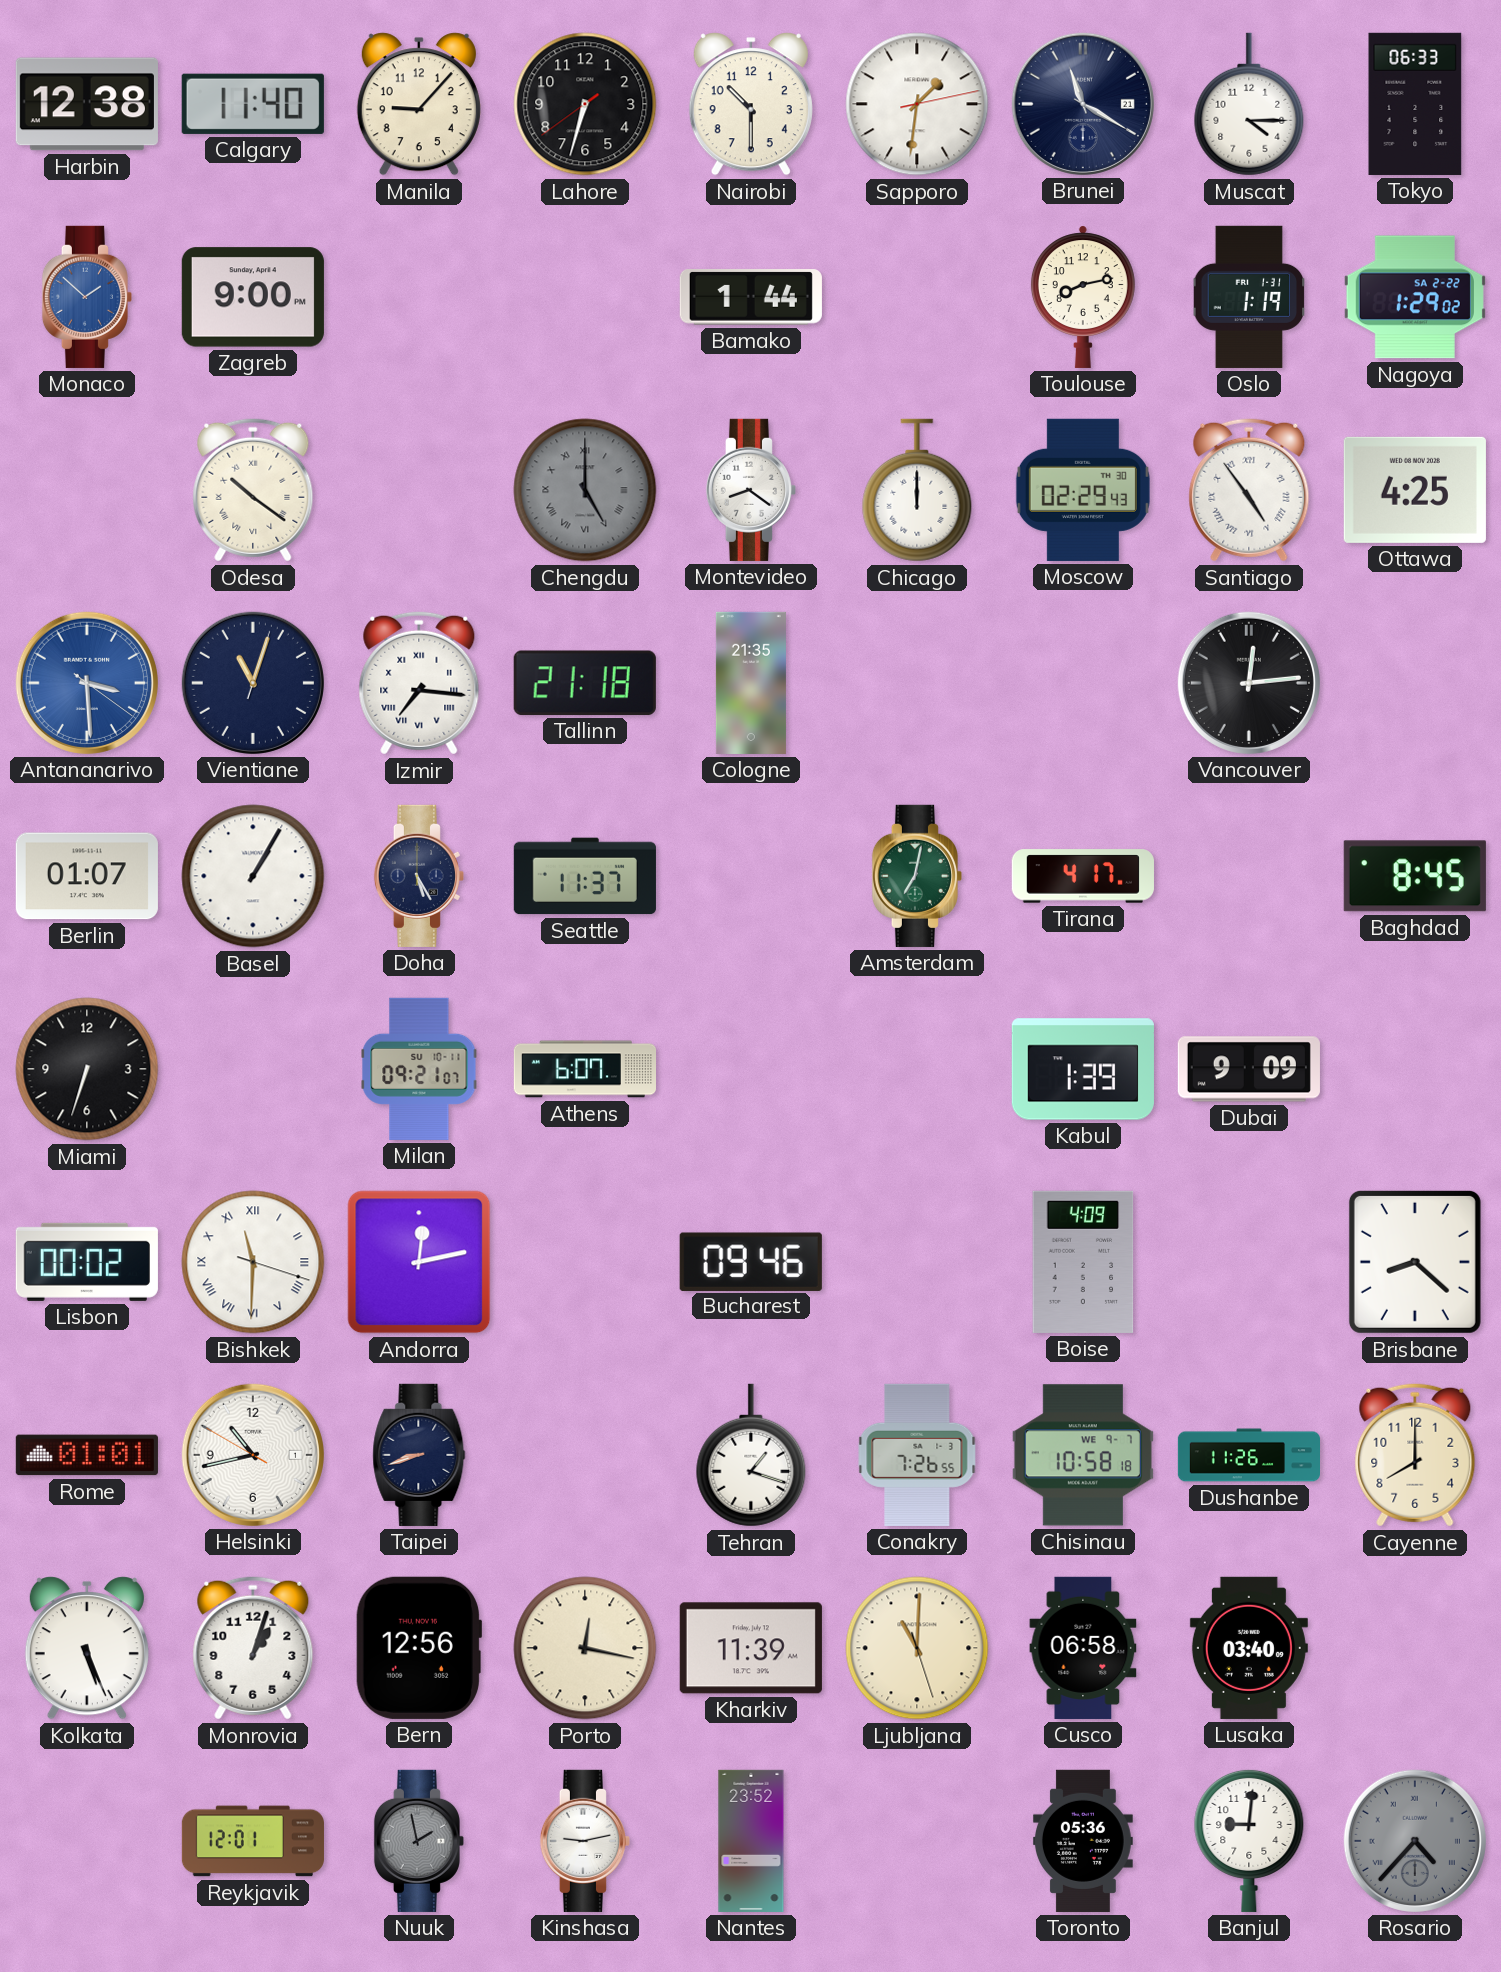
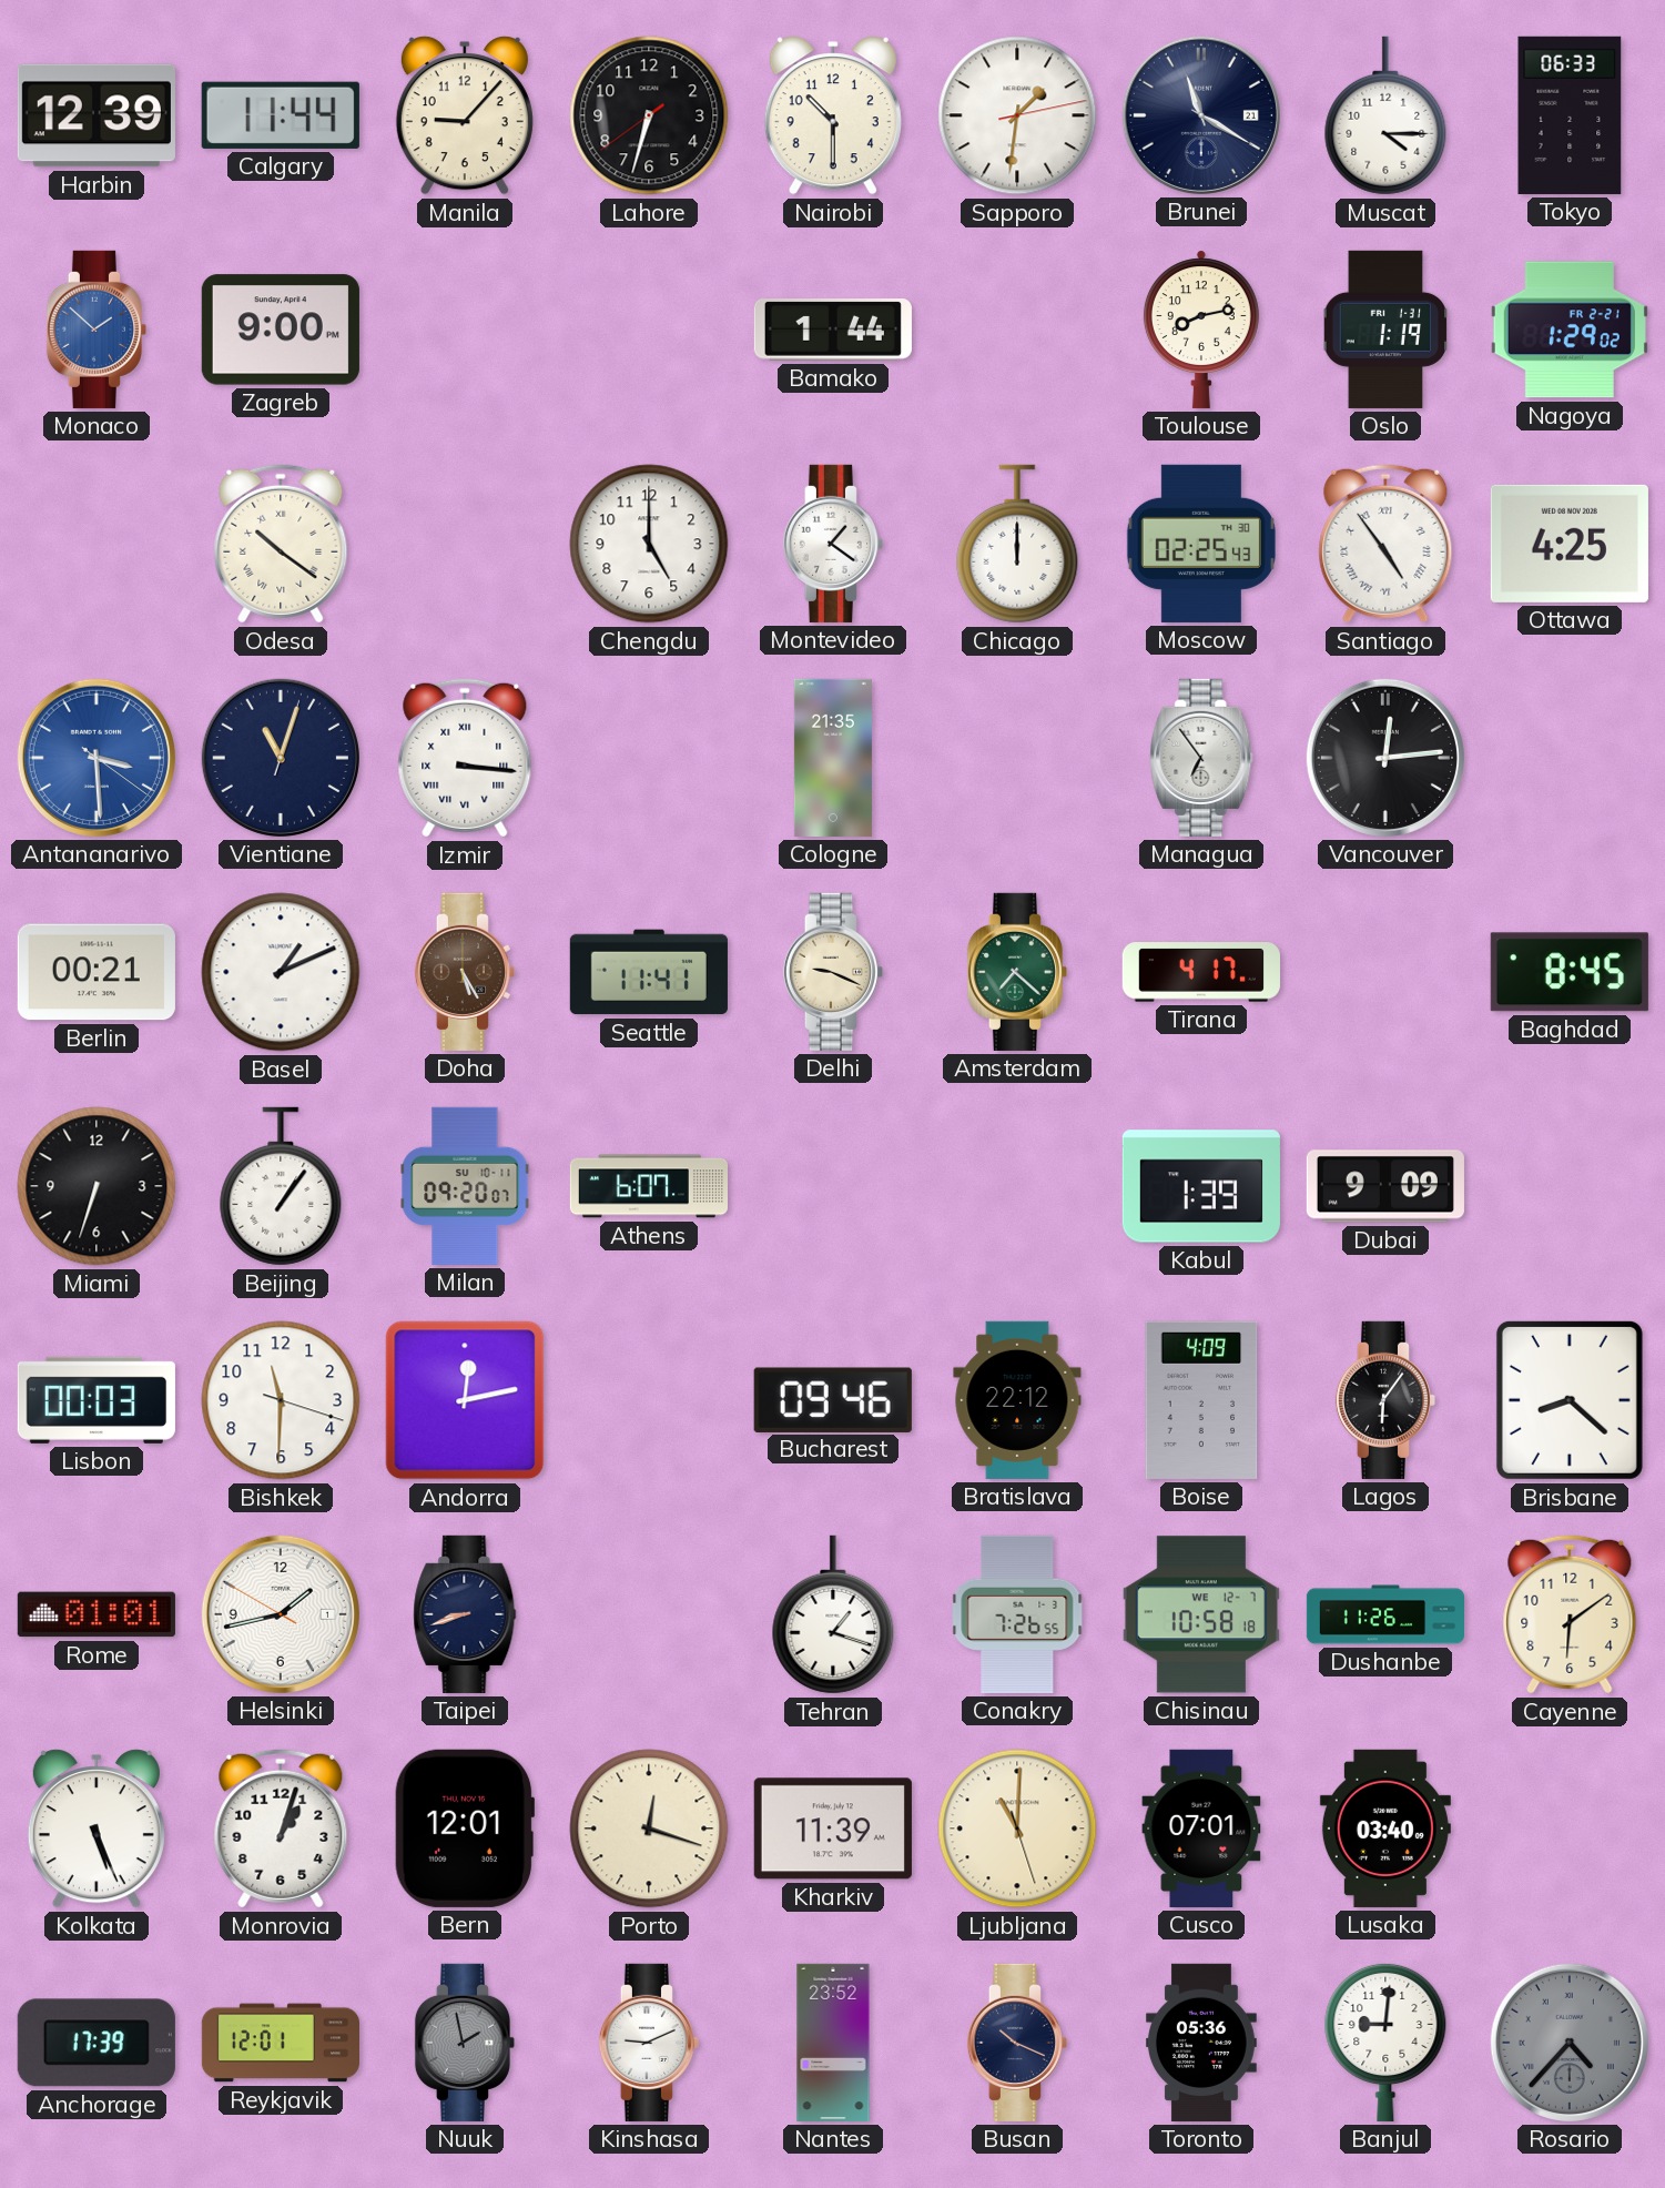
Harbin: 12:38 -> 12:39
Calgary: 11:40 -> 11:44
Nagoya date: SA 2-22 -> FR 2-21
Chengdu dial: grey -> white
Chengdu numerals: Roman -> Arabic
Montevideo: 8:21 -> 1:21
Moscow: 02:29 -> 02:25
Izmir: 7:16 -> 3:16
Tallinn: 21:18 -> none
Managua: none -> 6:54
Berlin: 01:07 -> 00:21
Basel: 1:05 -> 1:11
Doha dial: navy -> brown
Seattle: 11:37 -> 11:41
Delhi: none -> 9:19
Amsterdam: 7:02 -> 7:22
Beijing: none -> 1:06
Milan: 09:21 -> 09:20
Lisbon: 00:02 -> 00:03
Bishkek numerals: Roman -> Arabic
Bratislava: none -> 22:12
Lagos: none -> 6:06
Helsinki: 10:42 -> 1:42
Chisinau date: WE 9-7 -> WE 12-7
Cayenne: 8:00 -> 6:09
Bern: 12:56 -> 12:01
Porto: 12:17 -> 12:18
Cusco: 06:58 -> 07:01
Anchorage: none -> 17:39
Kinshasa: 9:13 -> 9:11
Busan: none -> 10:19
